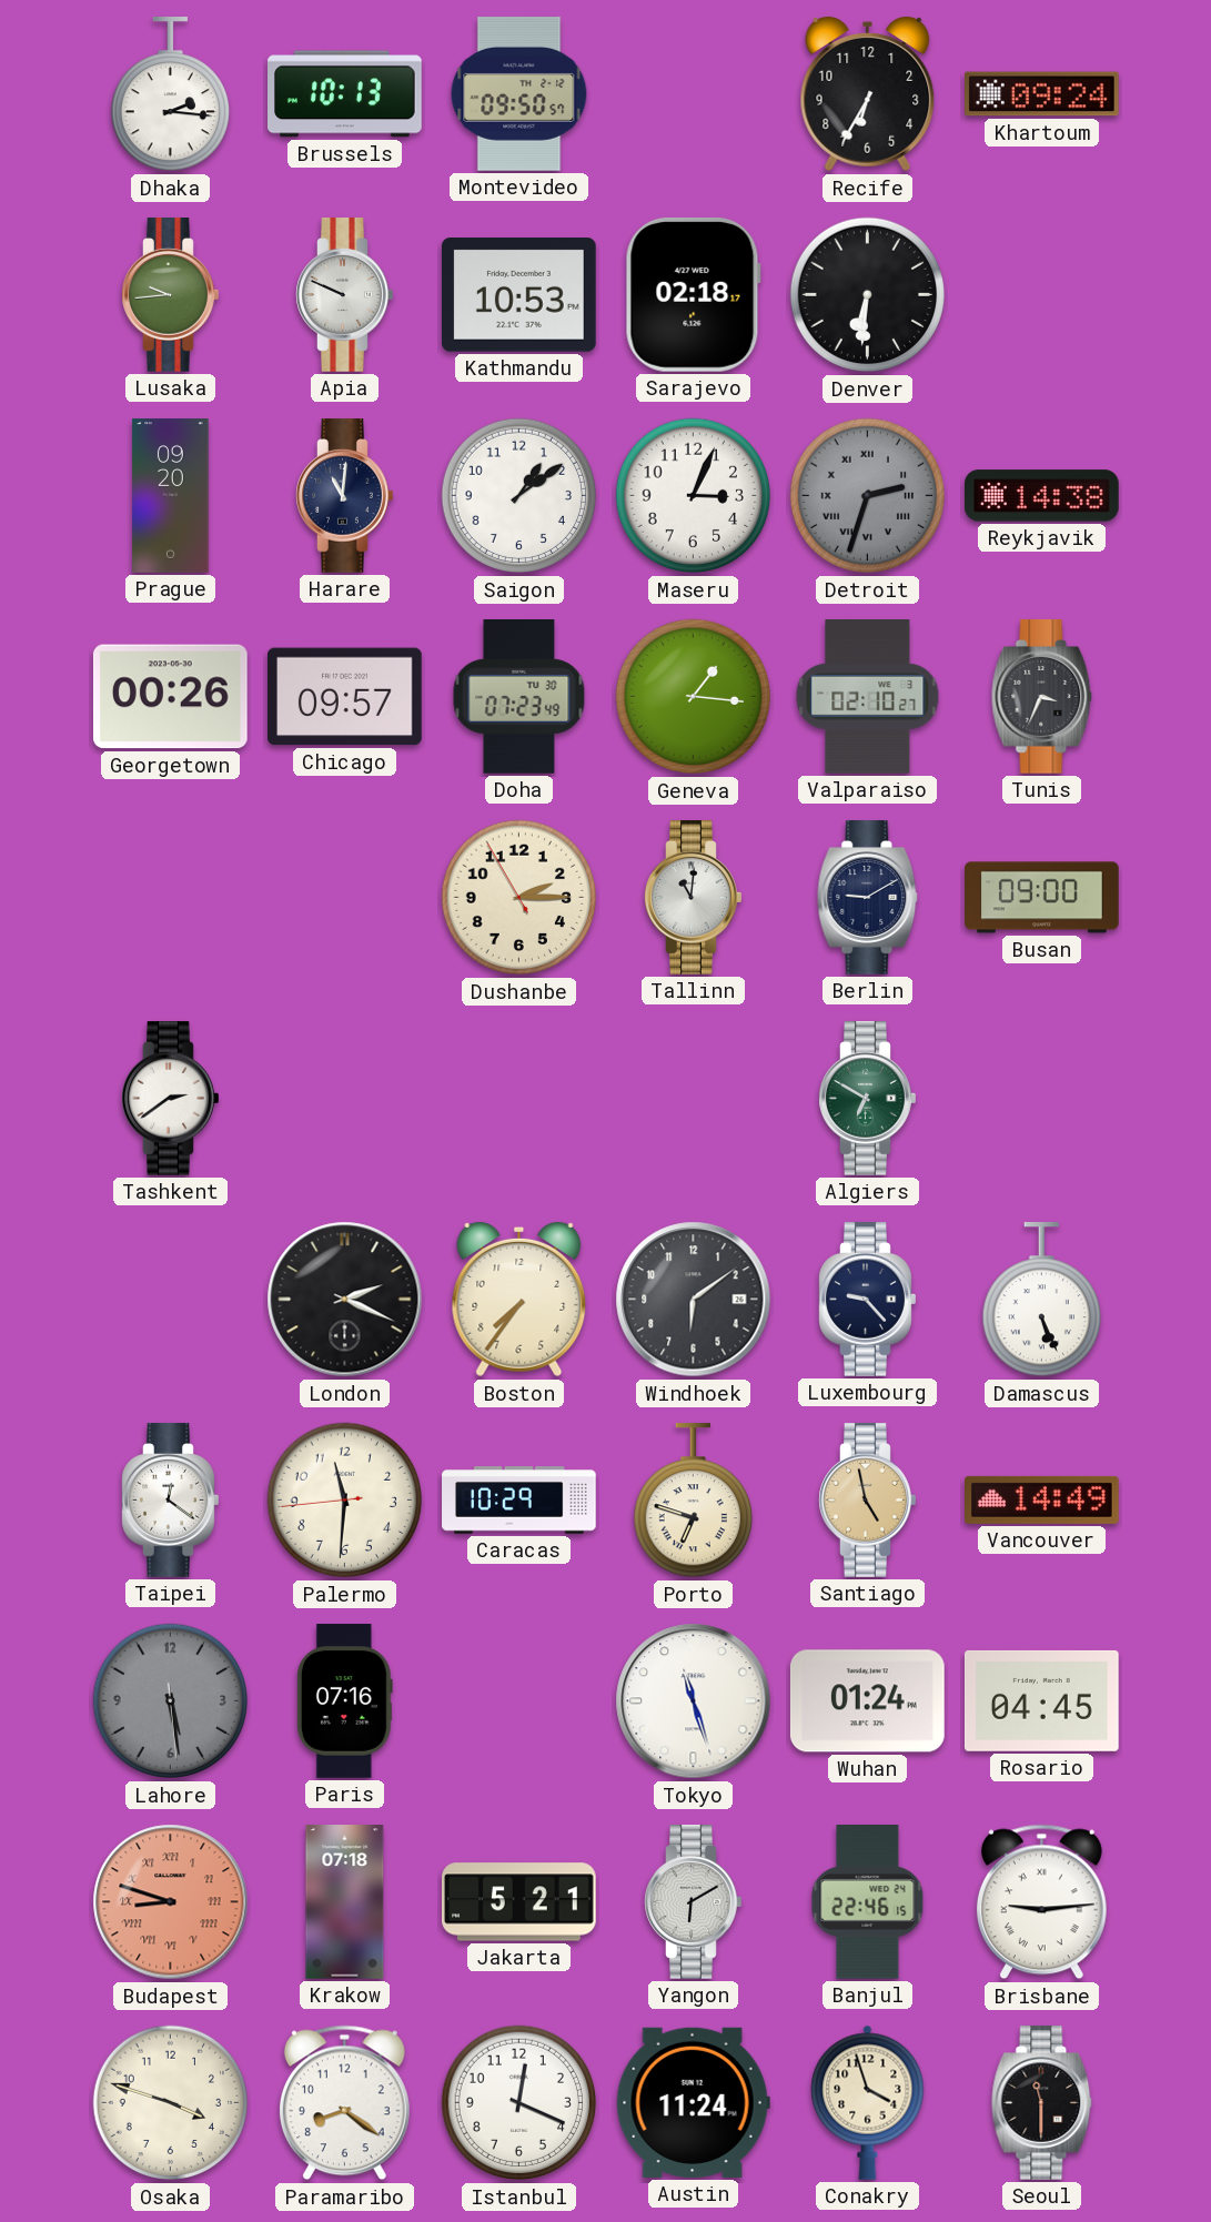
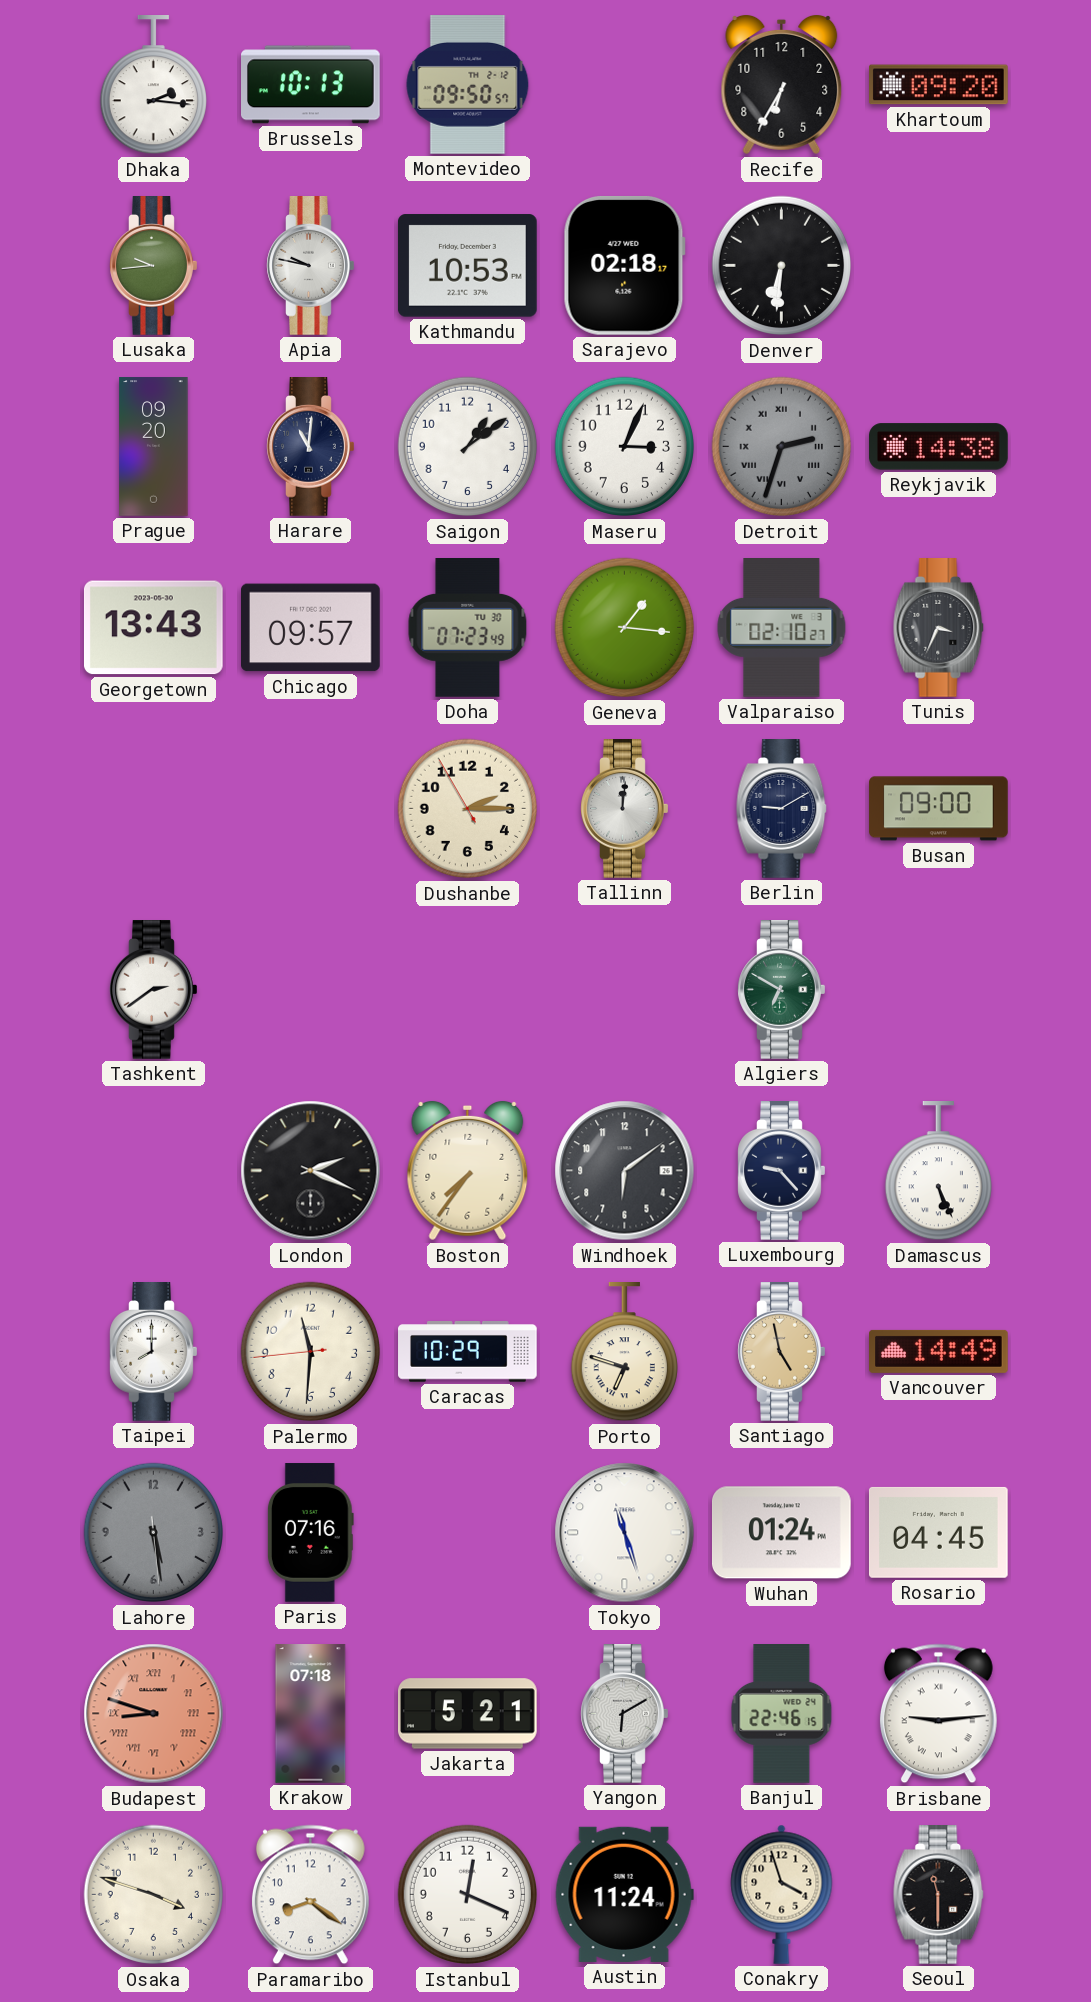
Khartoum: 09:24 -> 09:20
Apia: 9:49 -> 9:47
Georgetown: 00:26 -> 13:43
Tallinn: 11:01 -> 12:01
Taipei: 12:21 -> 8:00
